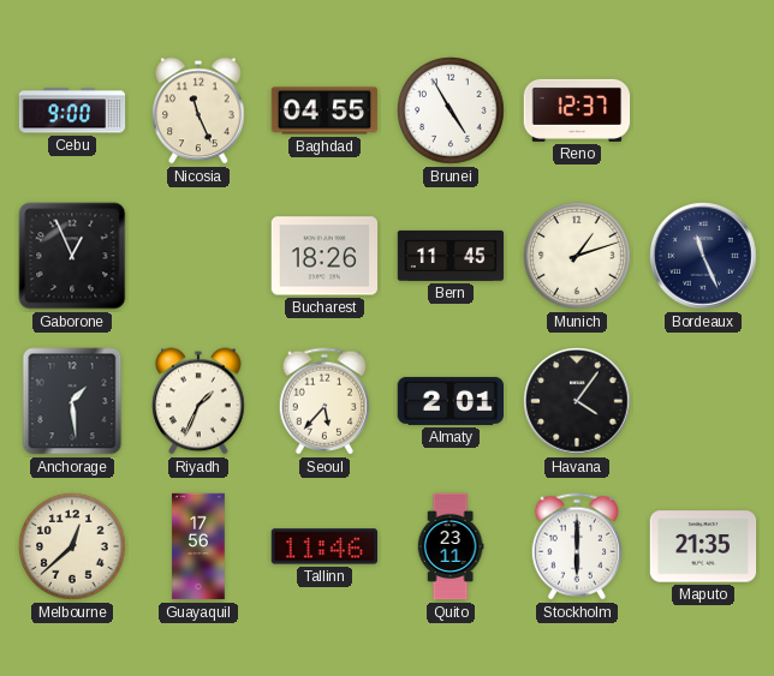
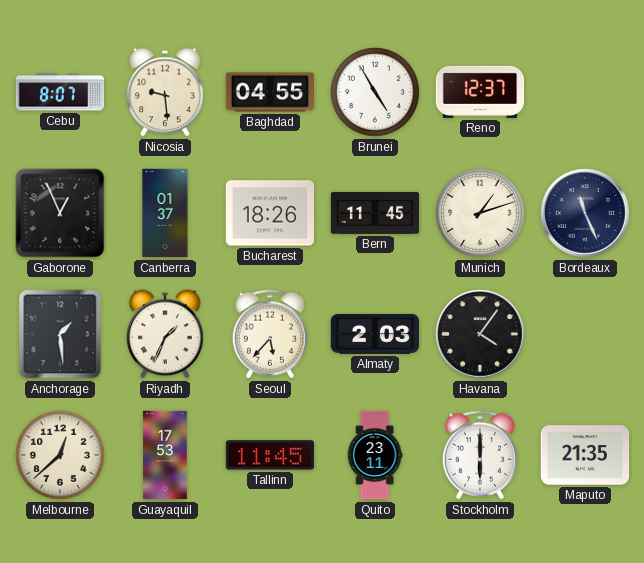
Cebu: 9:00 -> 8:07
Nicosia: 11:26 -> 9:29
Canberra: none -> 01:37
Almaty: 2:01 -> 2:03
Guayaquil: 17:56 -> 17:53
Tallinn: 11:46 -> 11:45
